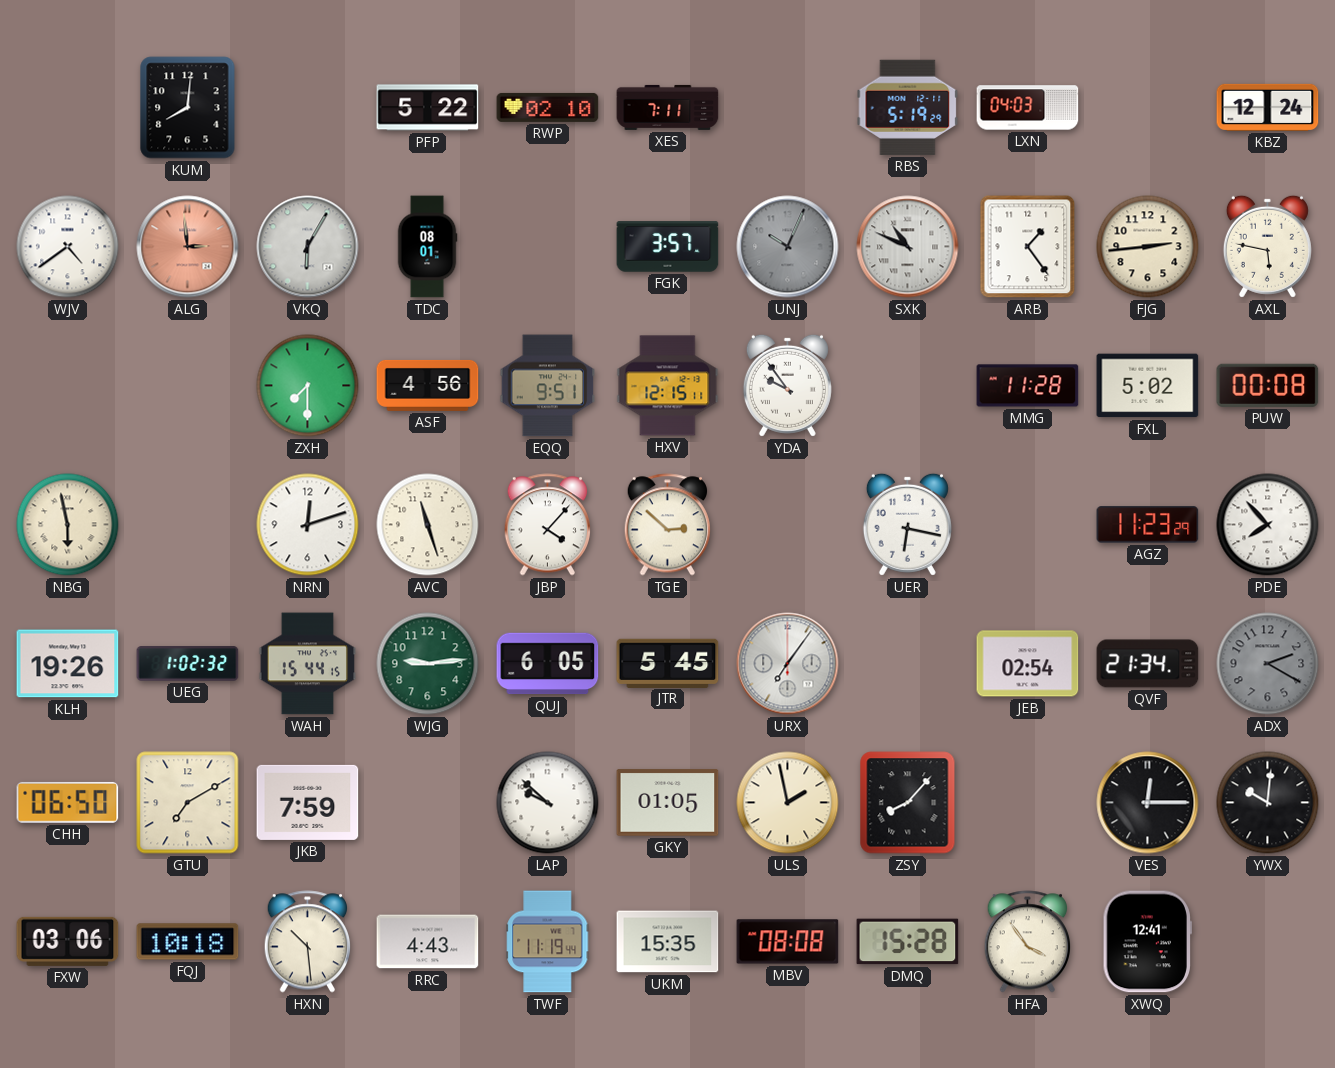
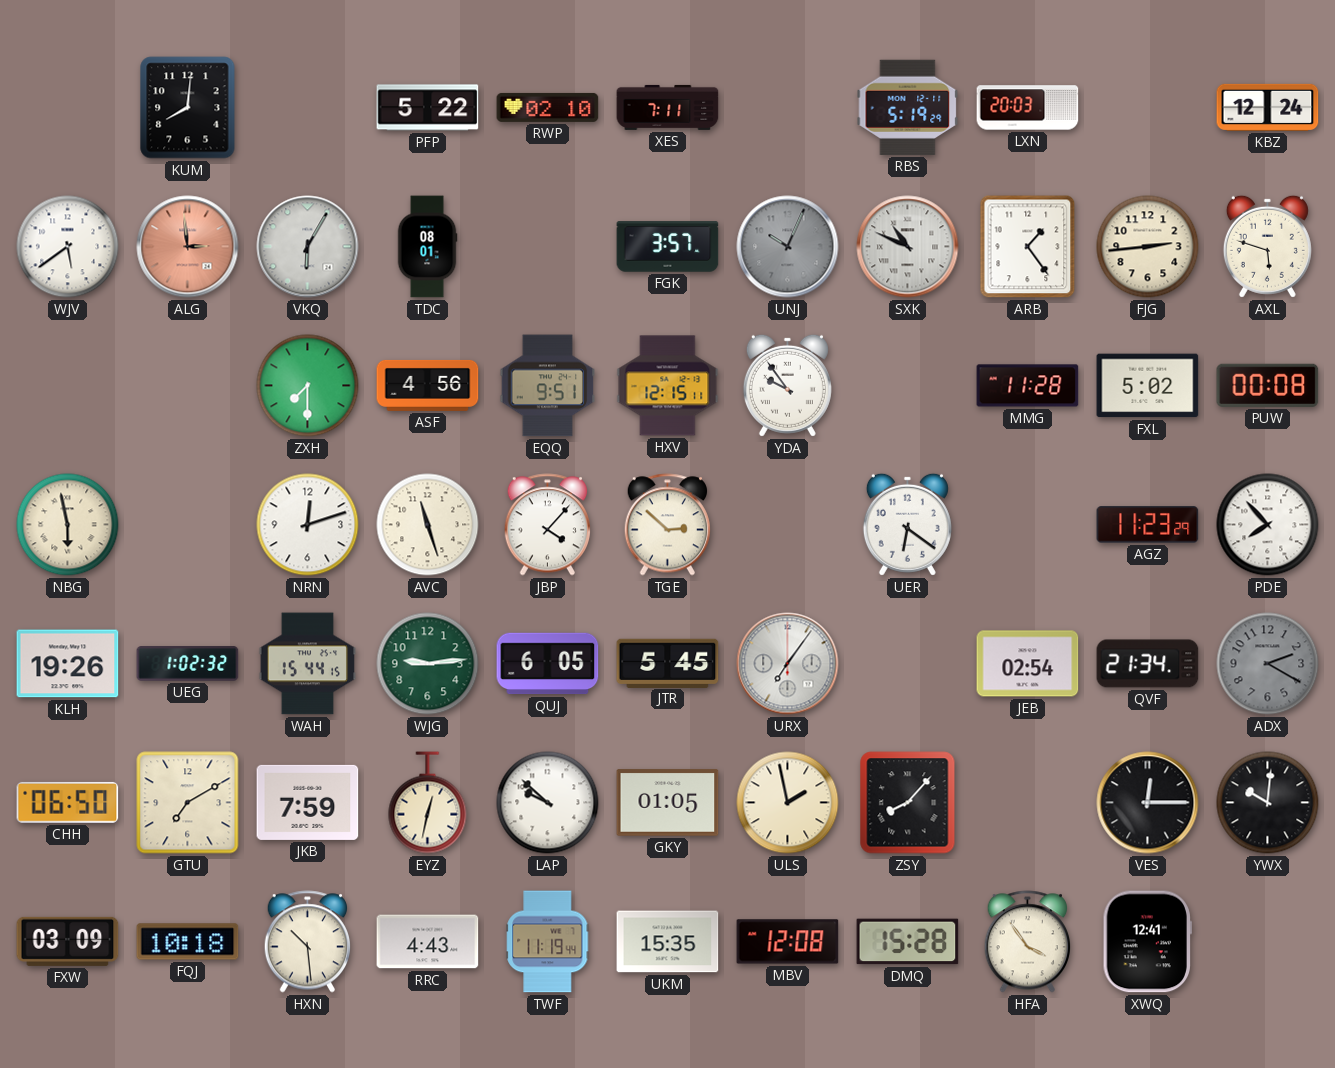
LXN: 04:03 -> 20:03
WJV: 4:39 -> 5:39
AXL: 5:47 -> 5:48
UER: 6:17 -> 6:21
EYZ: none -> 12:32
FXW: 03:06 -> 03:09
MBV: 08:08 -> 12:08
